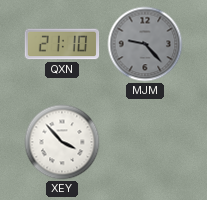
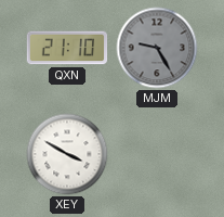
MJM: 9:23 -> 9:25
XEY: 3:53 -> 3:50
